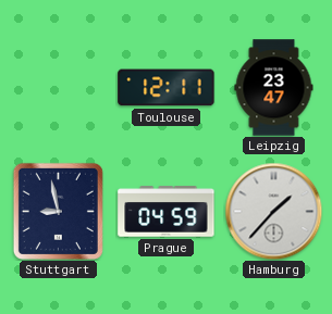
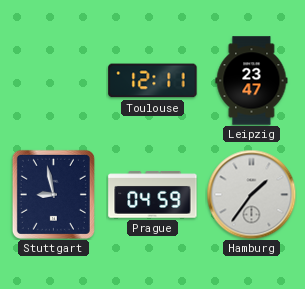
Hamburg: 1:37 -> 1:36
